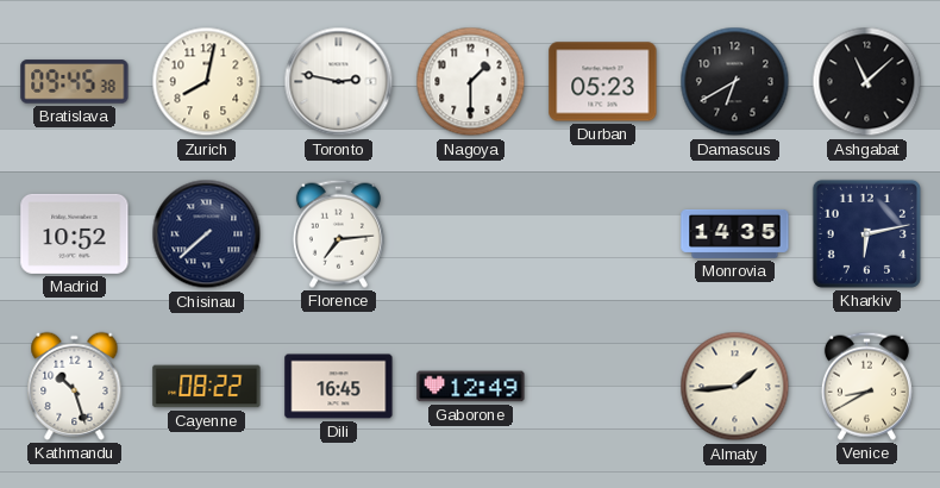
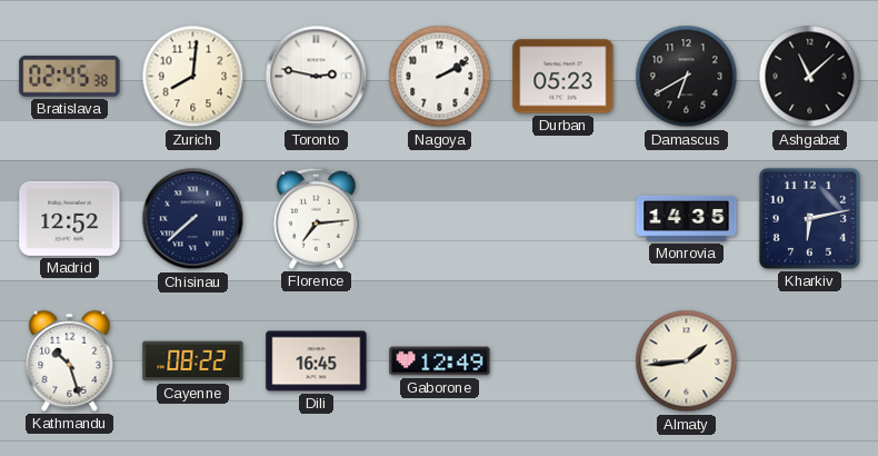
Bratislava: 09:45 -> 02:45
Zurich: 8:02 -> 8:01
Nagoya: 1:30 -> 2:10
Madrid: 10:52 -> 12:52
Venice: 8:40 -> none
